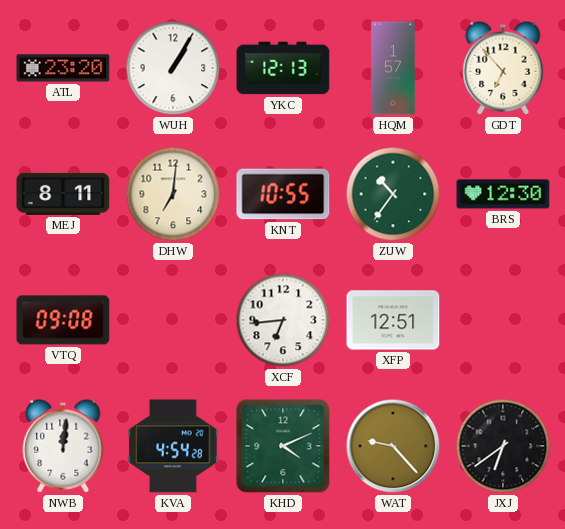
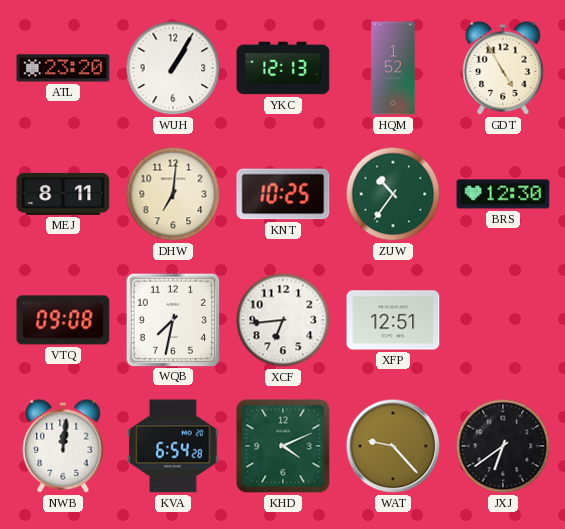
HQM: 1:57 -> 1:52
GDT: 6:53 -> 4:55
KNT: 10:55 -> 10:25
WQB: none -> 7:32
KVA: 4:54 -> 6:54
